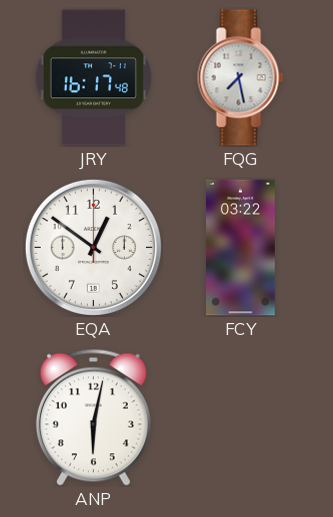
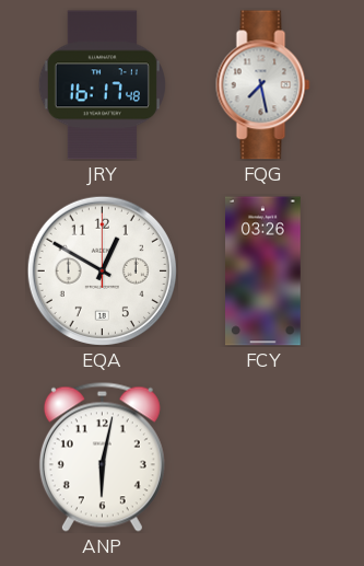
EQA: 12:51 -> 12:50
FCY: 03:22 -> 03:26
